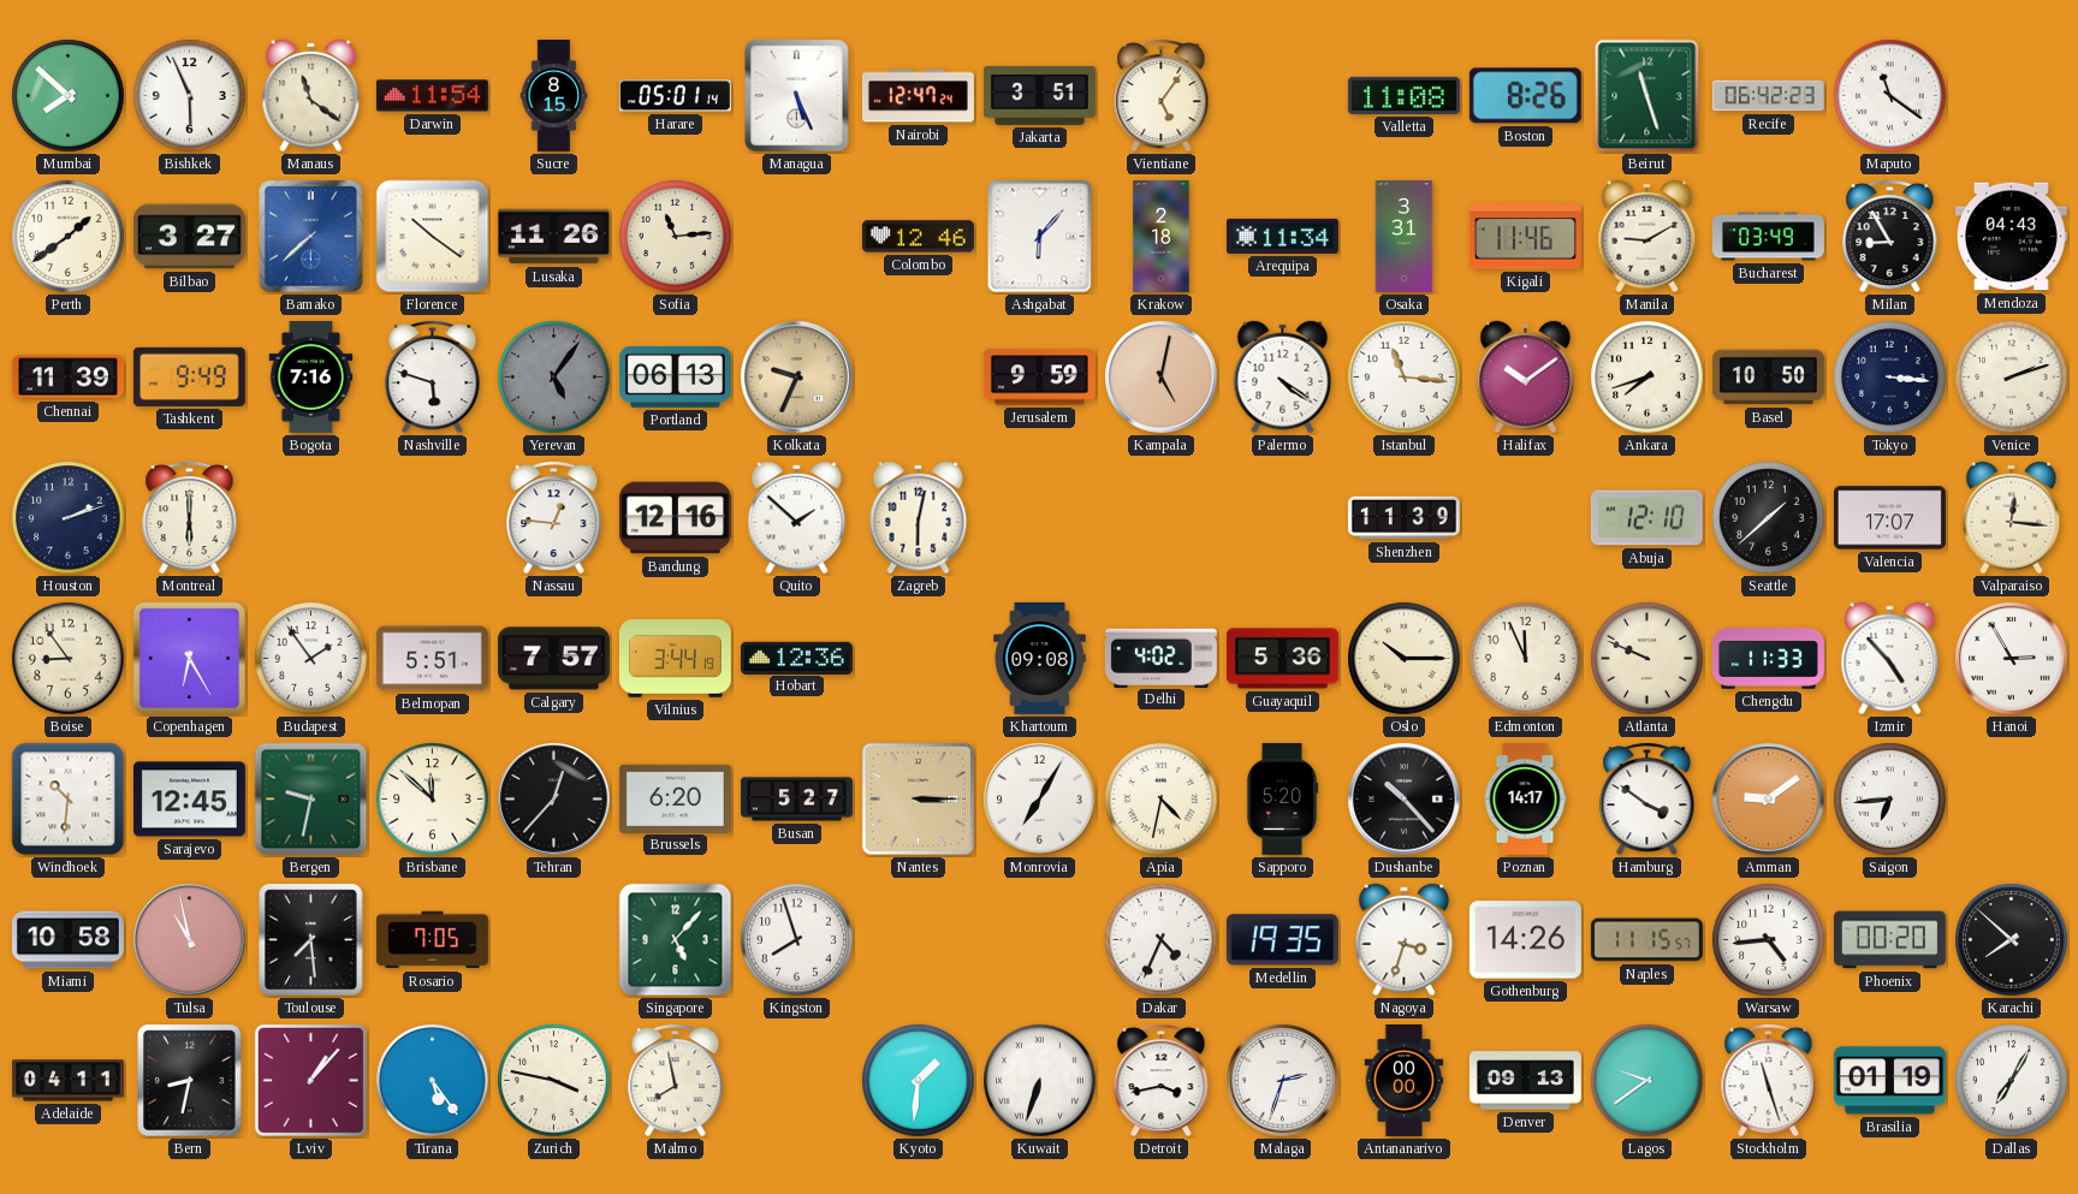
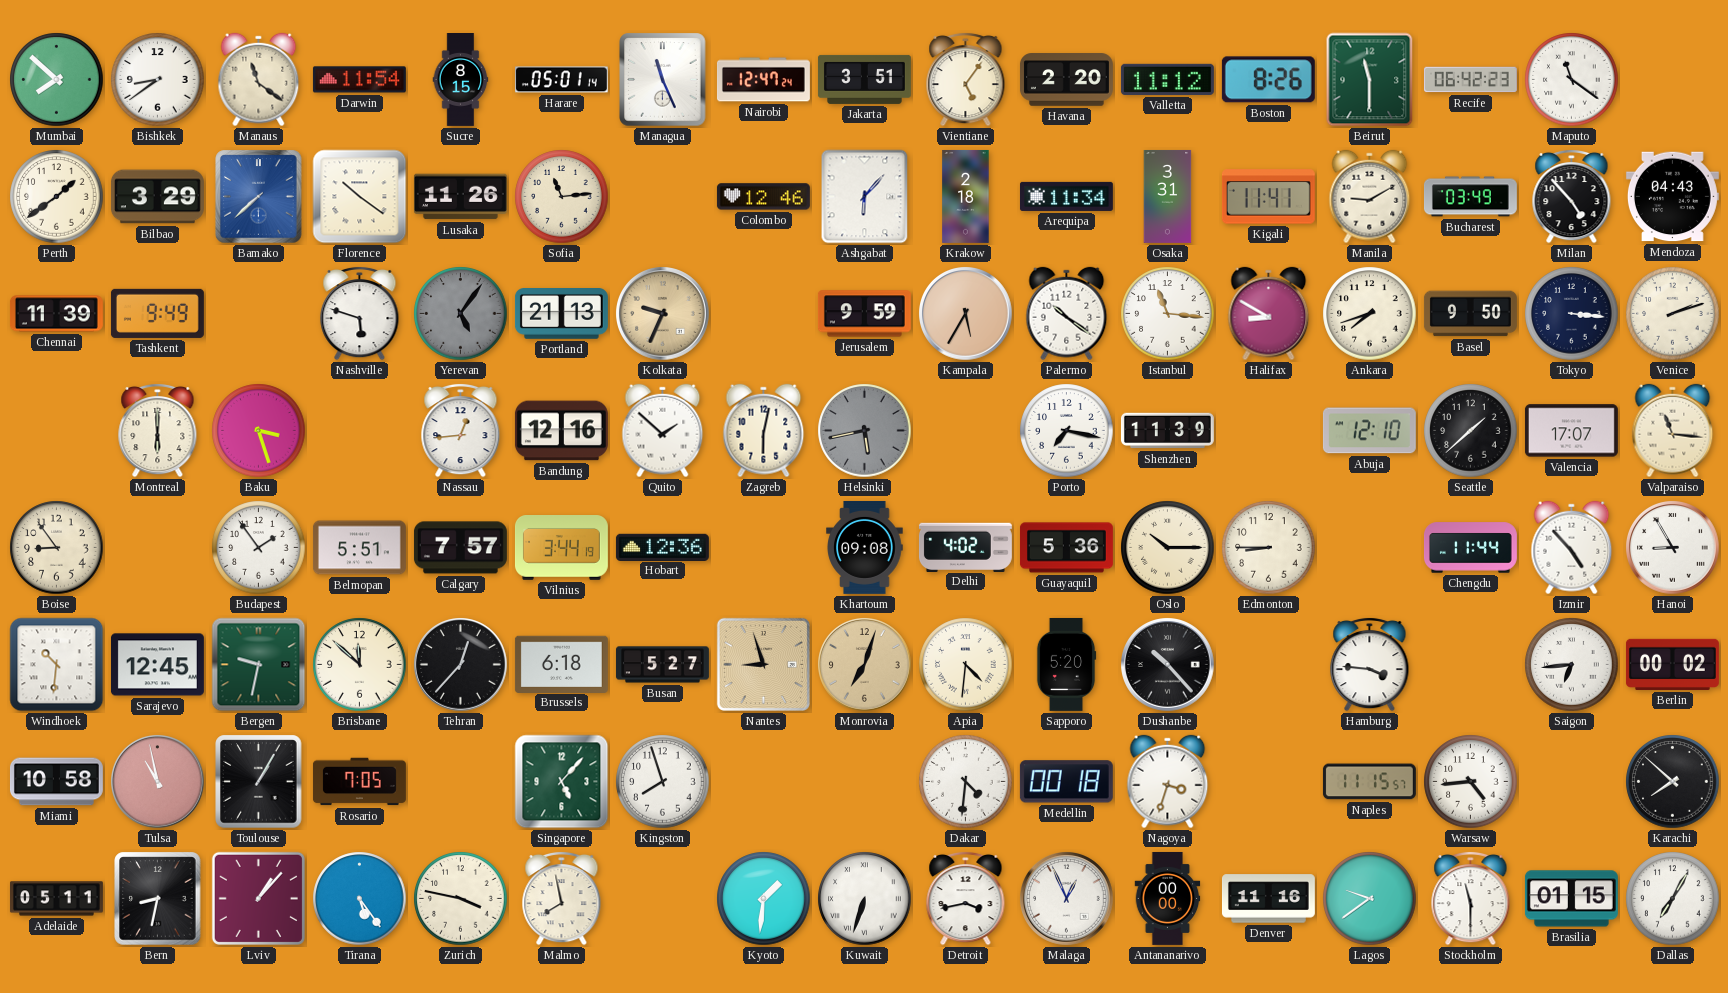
Bishkek: 5:56 -> 8:39
Managua: 5:26 -> 11:26
Havana: none -> 2:20
Valletta: 11:08 -> 11:12
Beirut: 11:27 -> 11:30
Bilbao: 3:27 -> 3:29
Kigali: 11:46 -> 11:41
Milan: 8:55 -> 4:53
Bogota: 7:16 -> none
Portland: 06:13 -> 21:13
Kampala: 5:02 -> 5:35
Palermo: 4:21 -> 10:21
Halifax: 10:09 -> 8:50
Basel: 10:50 -> 9:50
Houston: 2:12 -> none
Baku: none -> 3:27
Nassau: 12:46 -> 12:44
Helsinki: none -> 5:43
Porto: none -> 7:17
Valparaiso: 12:16 -> 11:16
Copenhagen: 6:25 -> none
Edmonton: 11:56 -> 8:45
Atlanta: 9:49 -> none
Chengdu: 11:33 -> 11:44
Hanoi: 2:55 -> 8:55
Brussels: 6:20 -> 6:18
Nantes: 3:15 -> 8:57
Monrovia: 7:05 -> 7:03
Monrovia dial: white -> champagne
Apia: 4:32 -> 4:31
Poznan: 14:17 -> none
Hamburg: 3:51 -> 3:46
Amman: 9:09 -> none
Berlin: none -> 00:02
Toulouse: 7:29 -> 1:05
Dakar: 4:34 -> 4:31
Medellin: 19:35 -> 00:18
Gothenburg: 14:26 -> none
Phoenix: 00:20 -> none
Adelaide: 04:11 -> 05:11
Malaga: 2:33 -> 12:56
Denver: 09:13 -> 11:16
Stockholm: 11:27 -> 11:30
Brasilia: 01:19 -> 01:15
